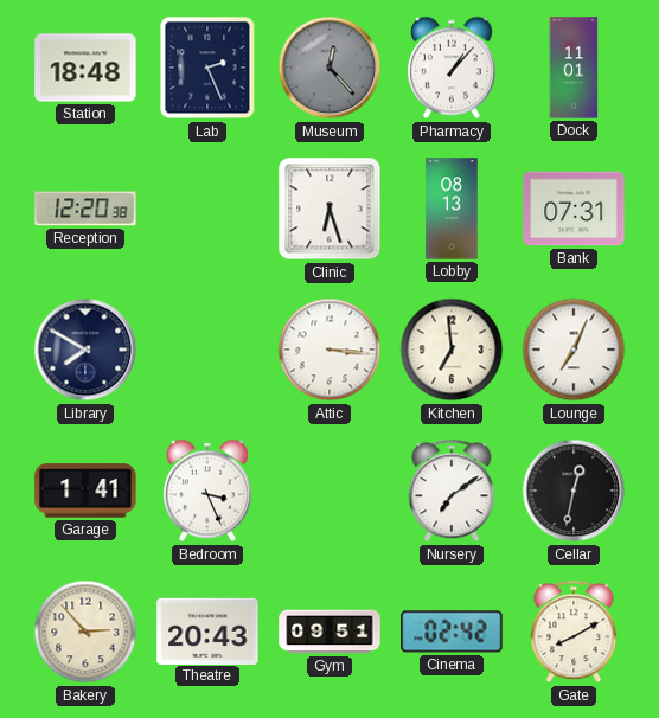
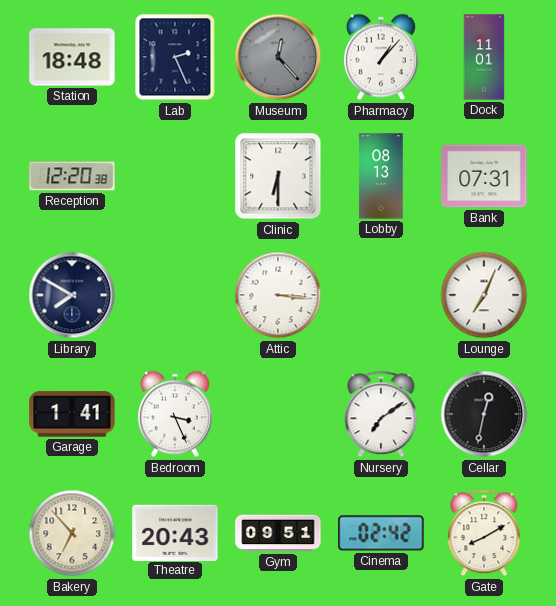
Clinic: 6:27 -> 6:30
Kitchen: 6:59 -> none
Bakery: 2:53 -> 6:53
